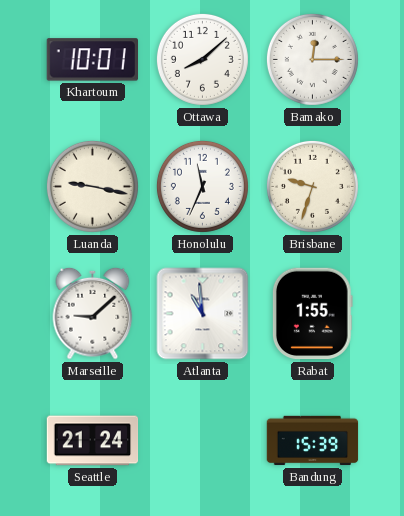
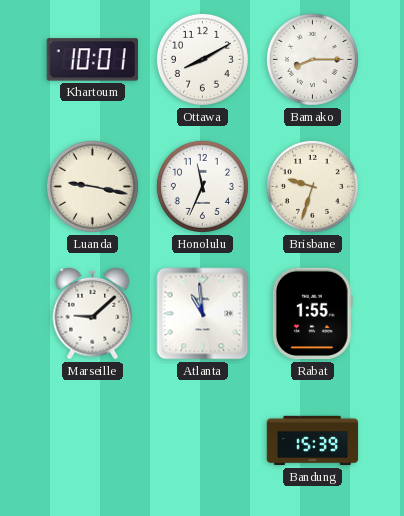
Ottawa: 8:08 -> 8:10
Bamako: 12:15 -> 8:15
Seattle: 21:24 -> none
